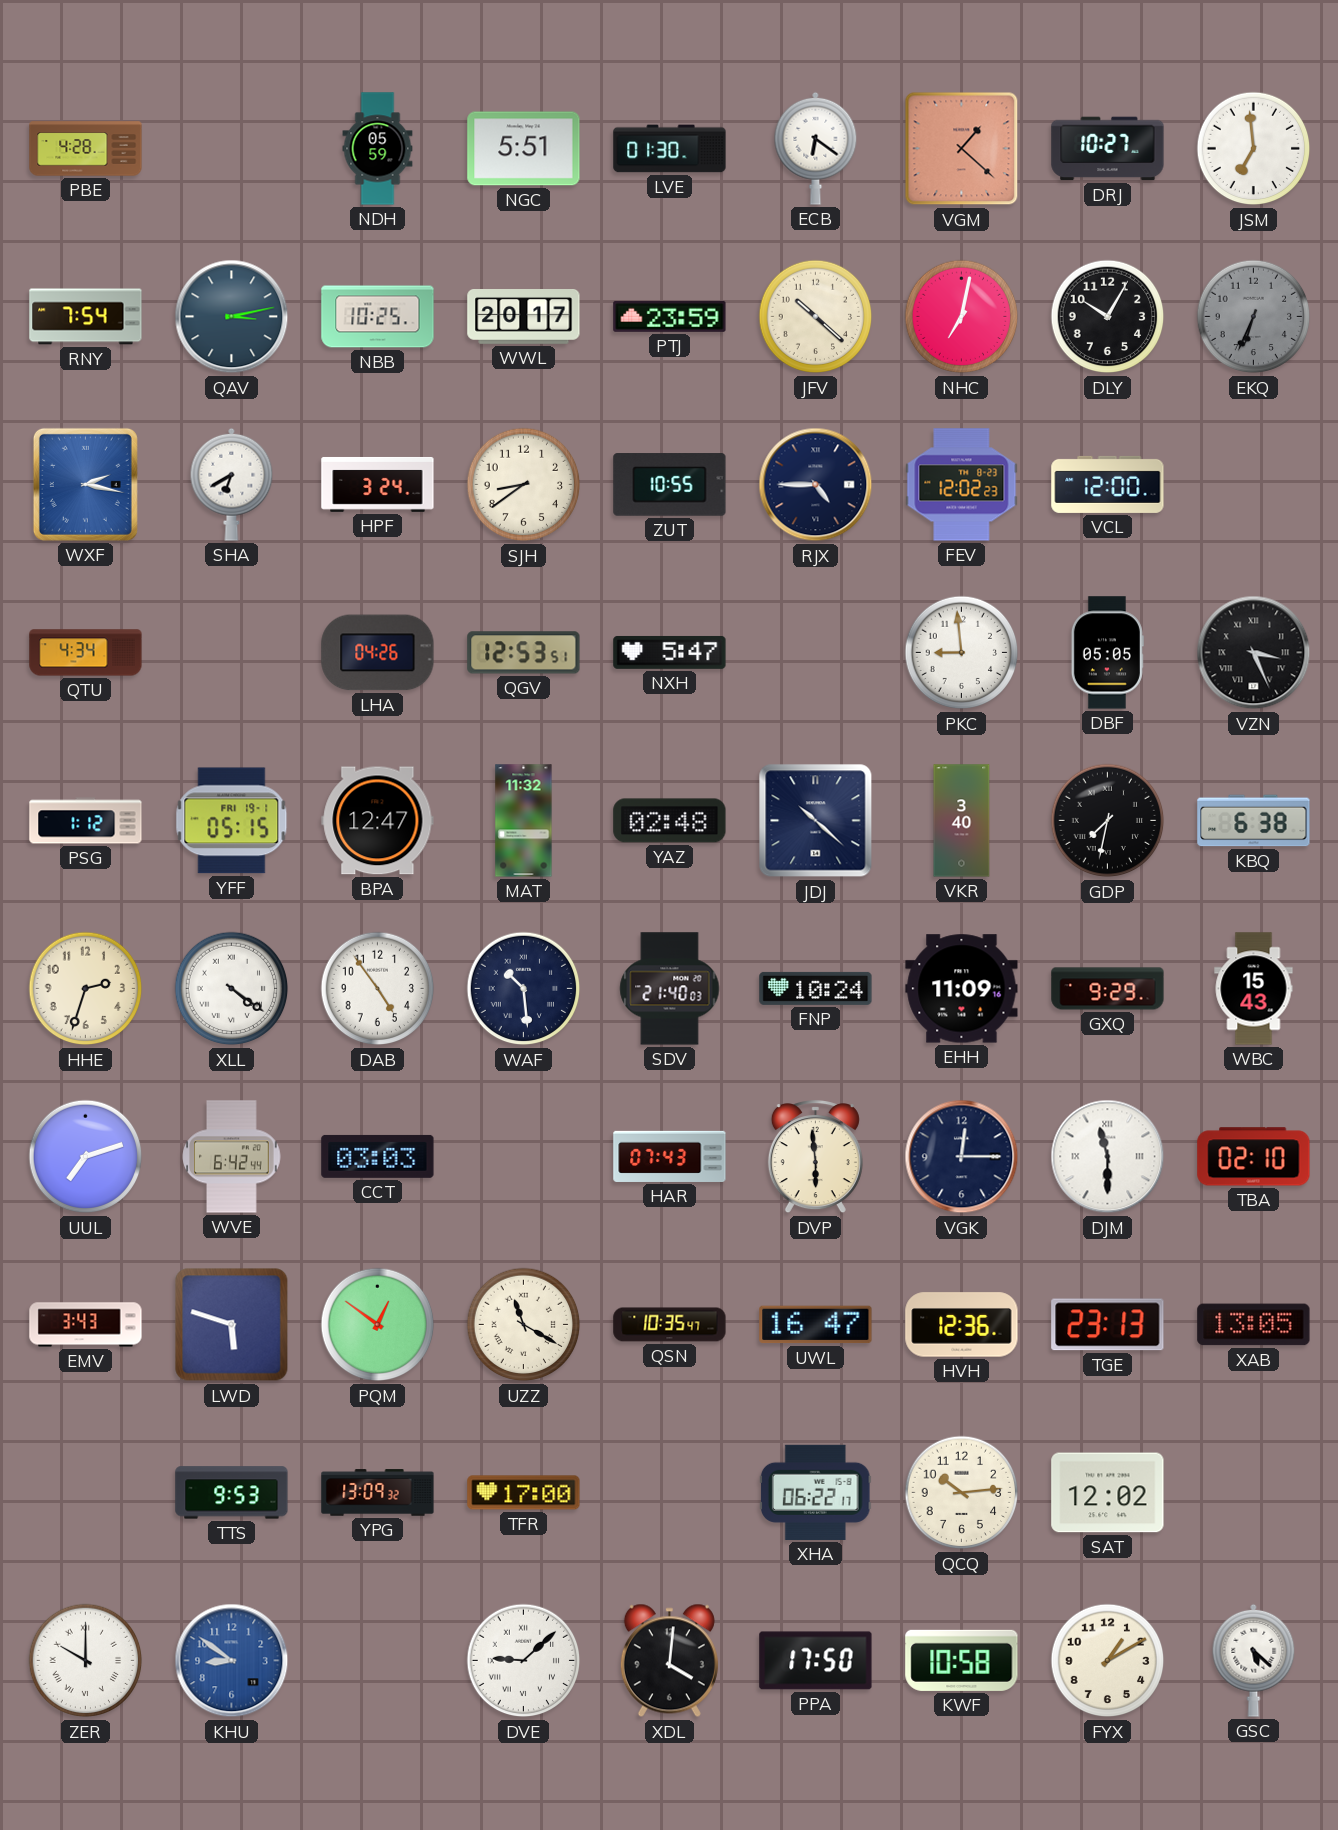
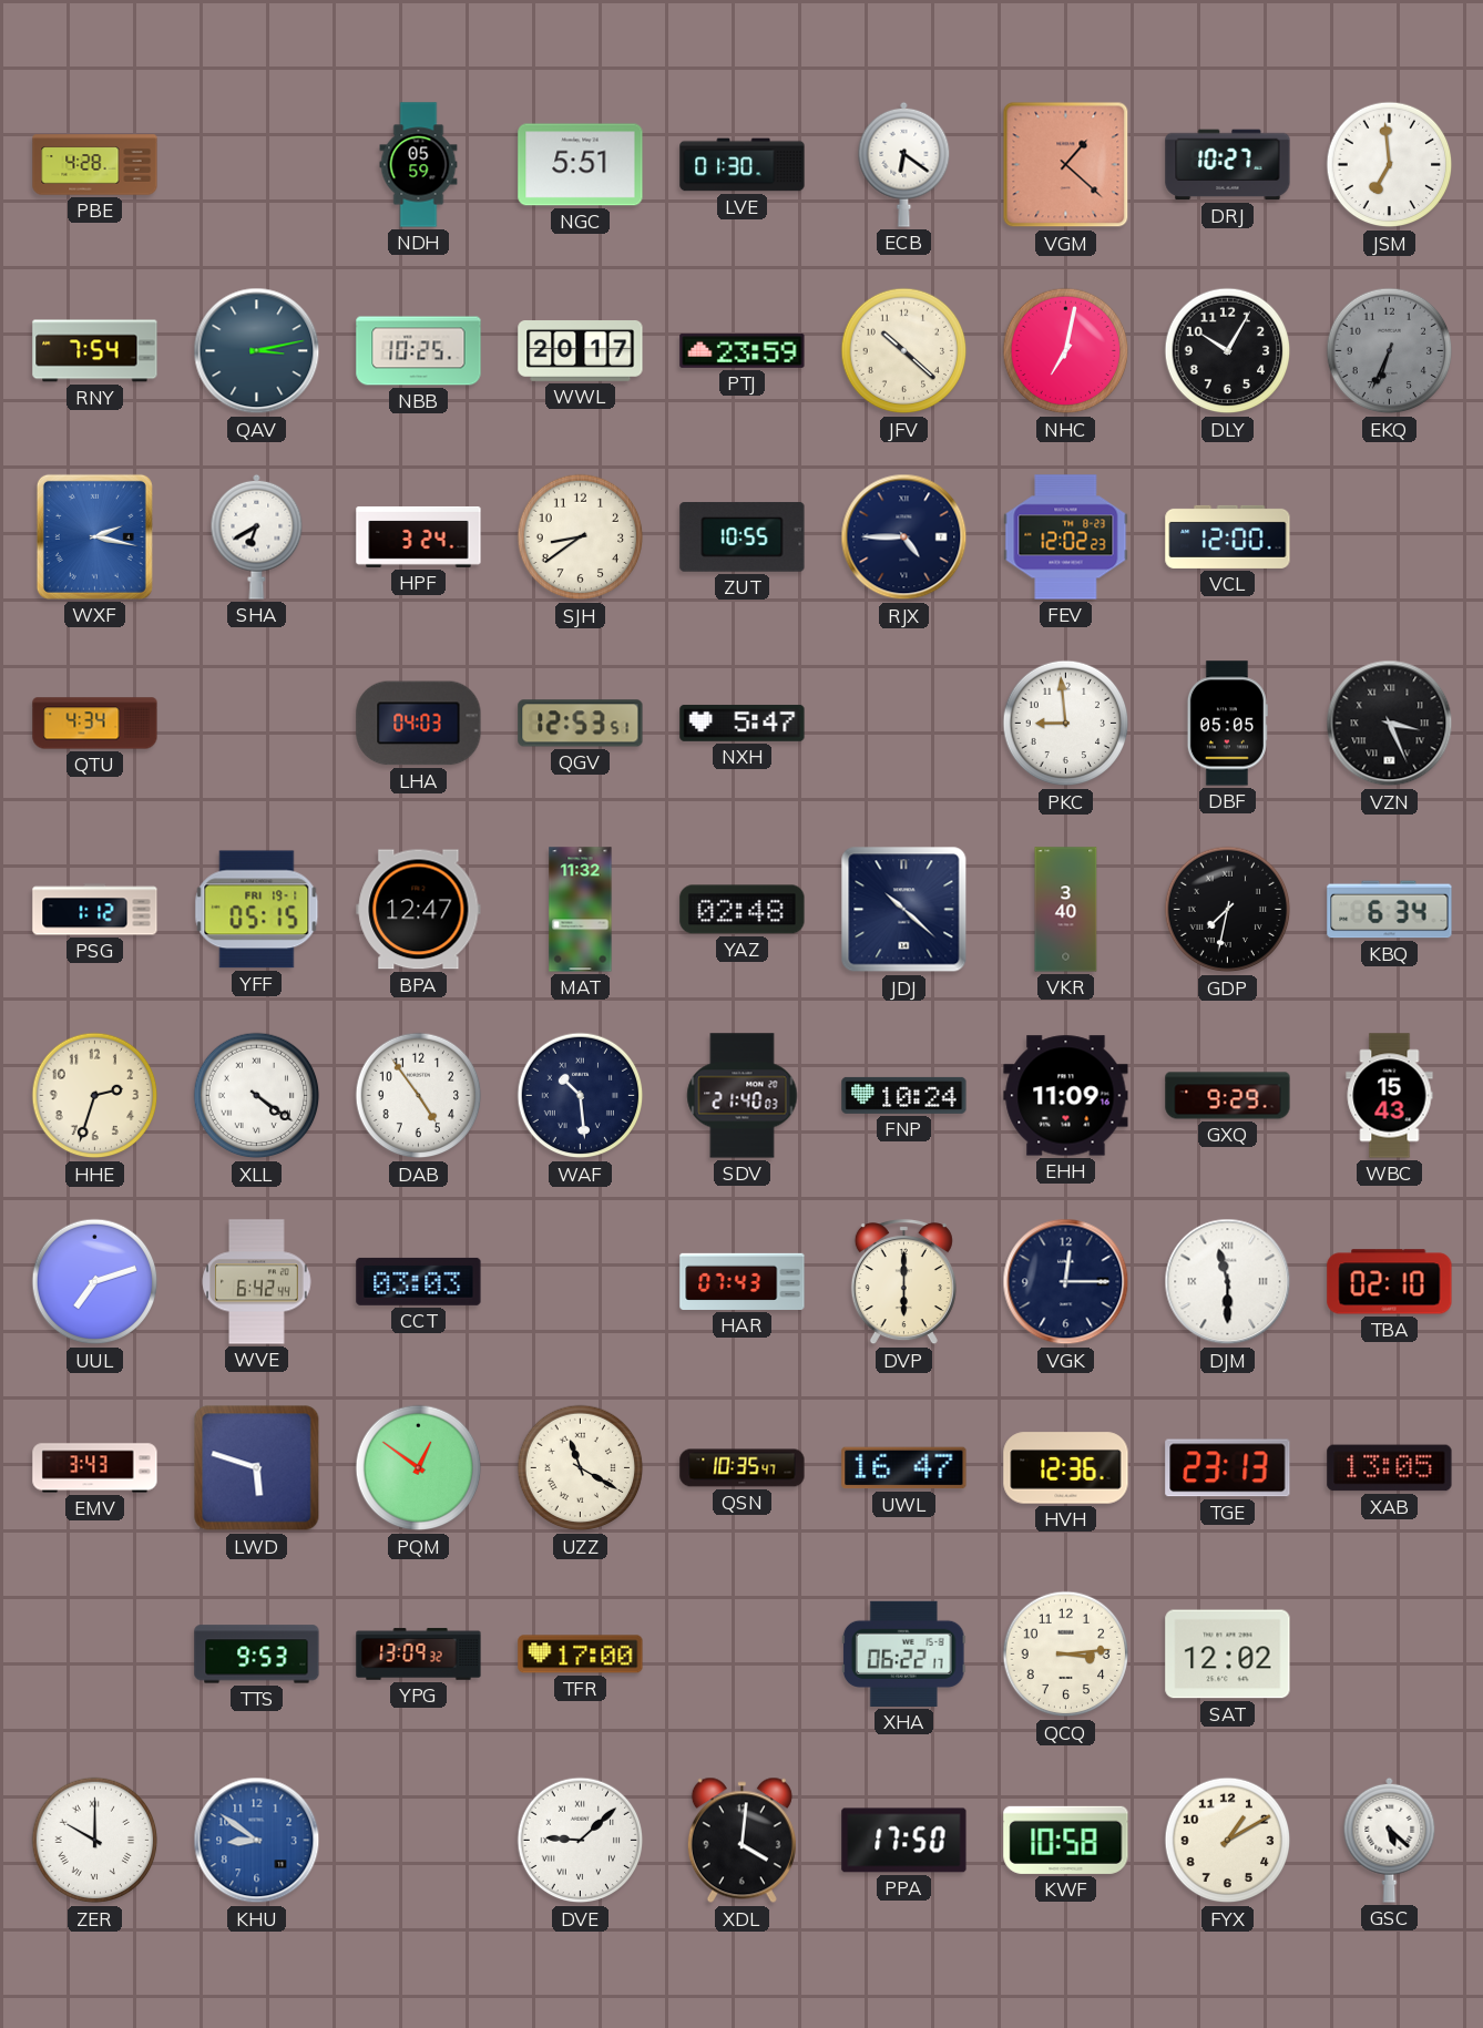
LHA: 04:26 -> 04:03
KBQ: 6:38 -> 6:34
DVP: 5:59 -> 6:00
QCQ: 10:14 -> 3:14
